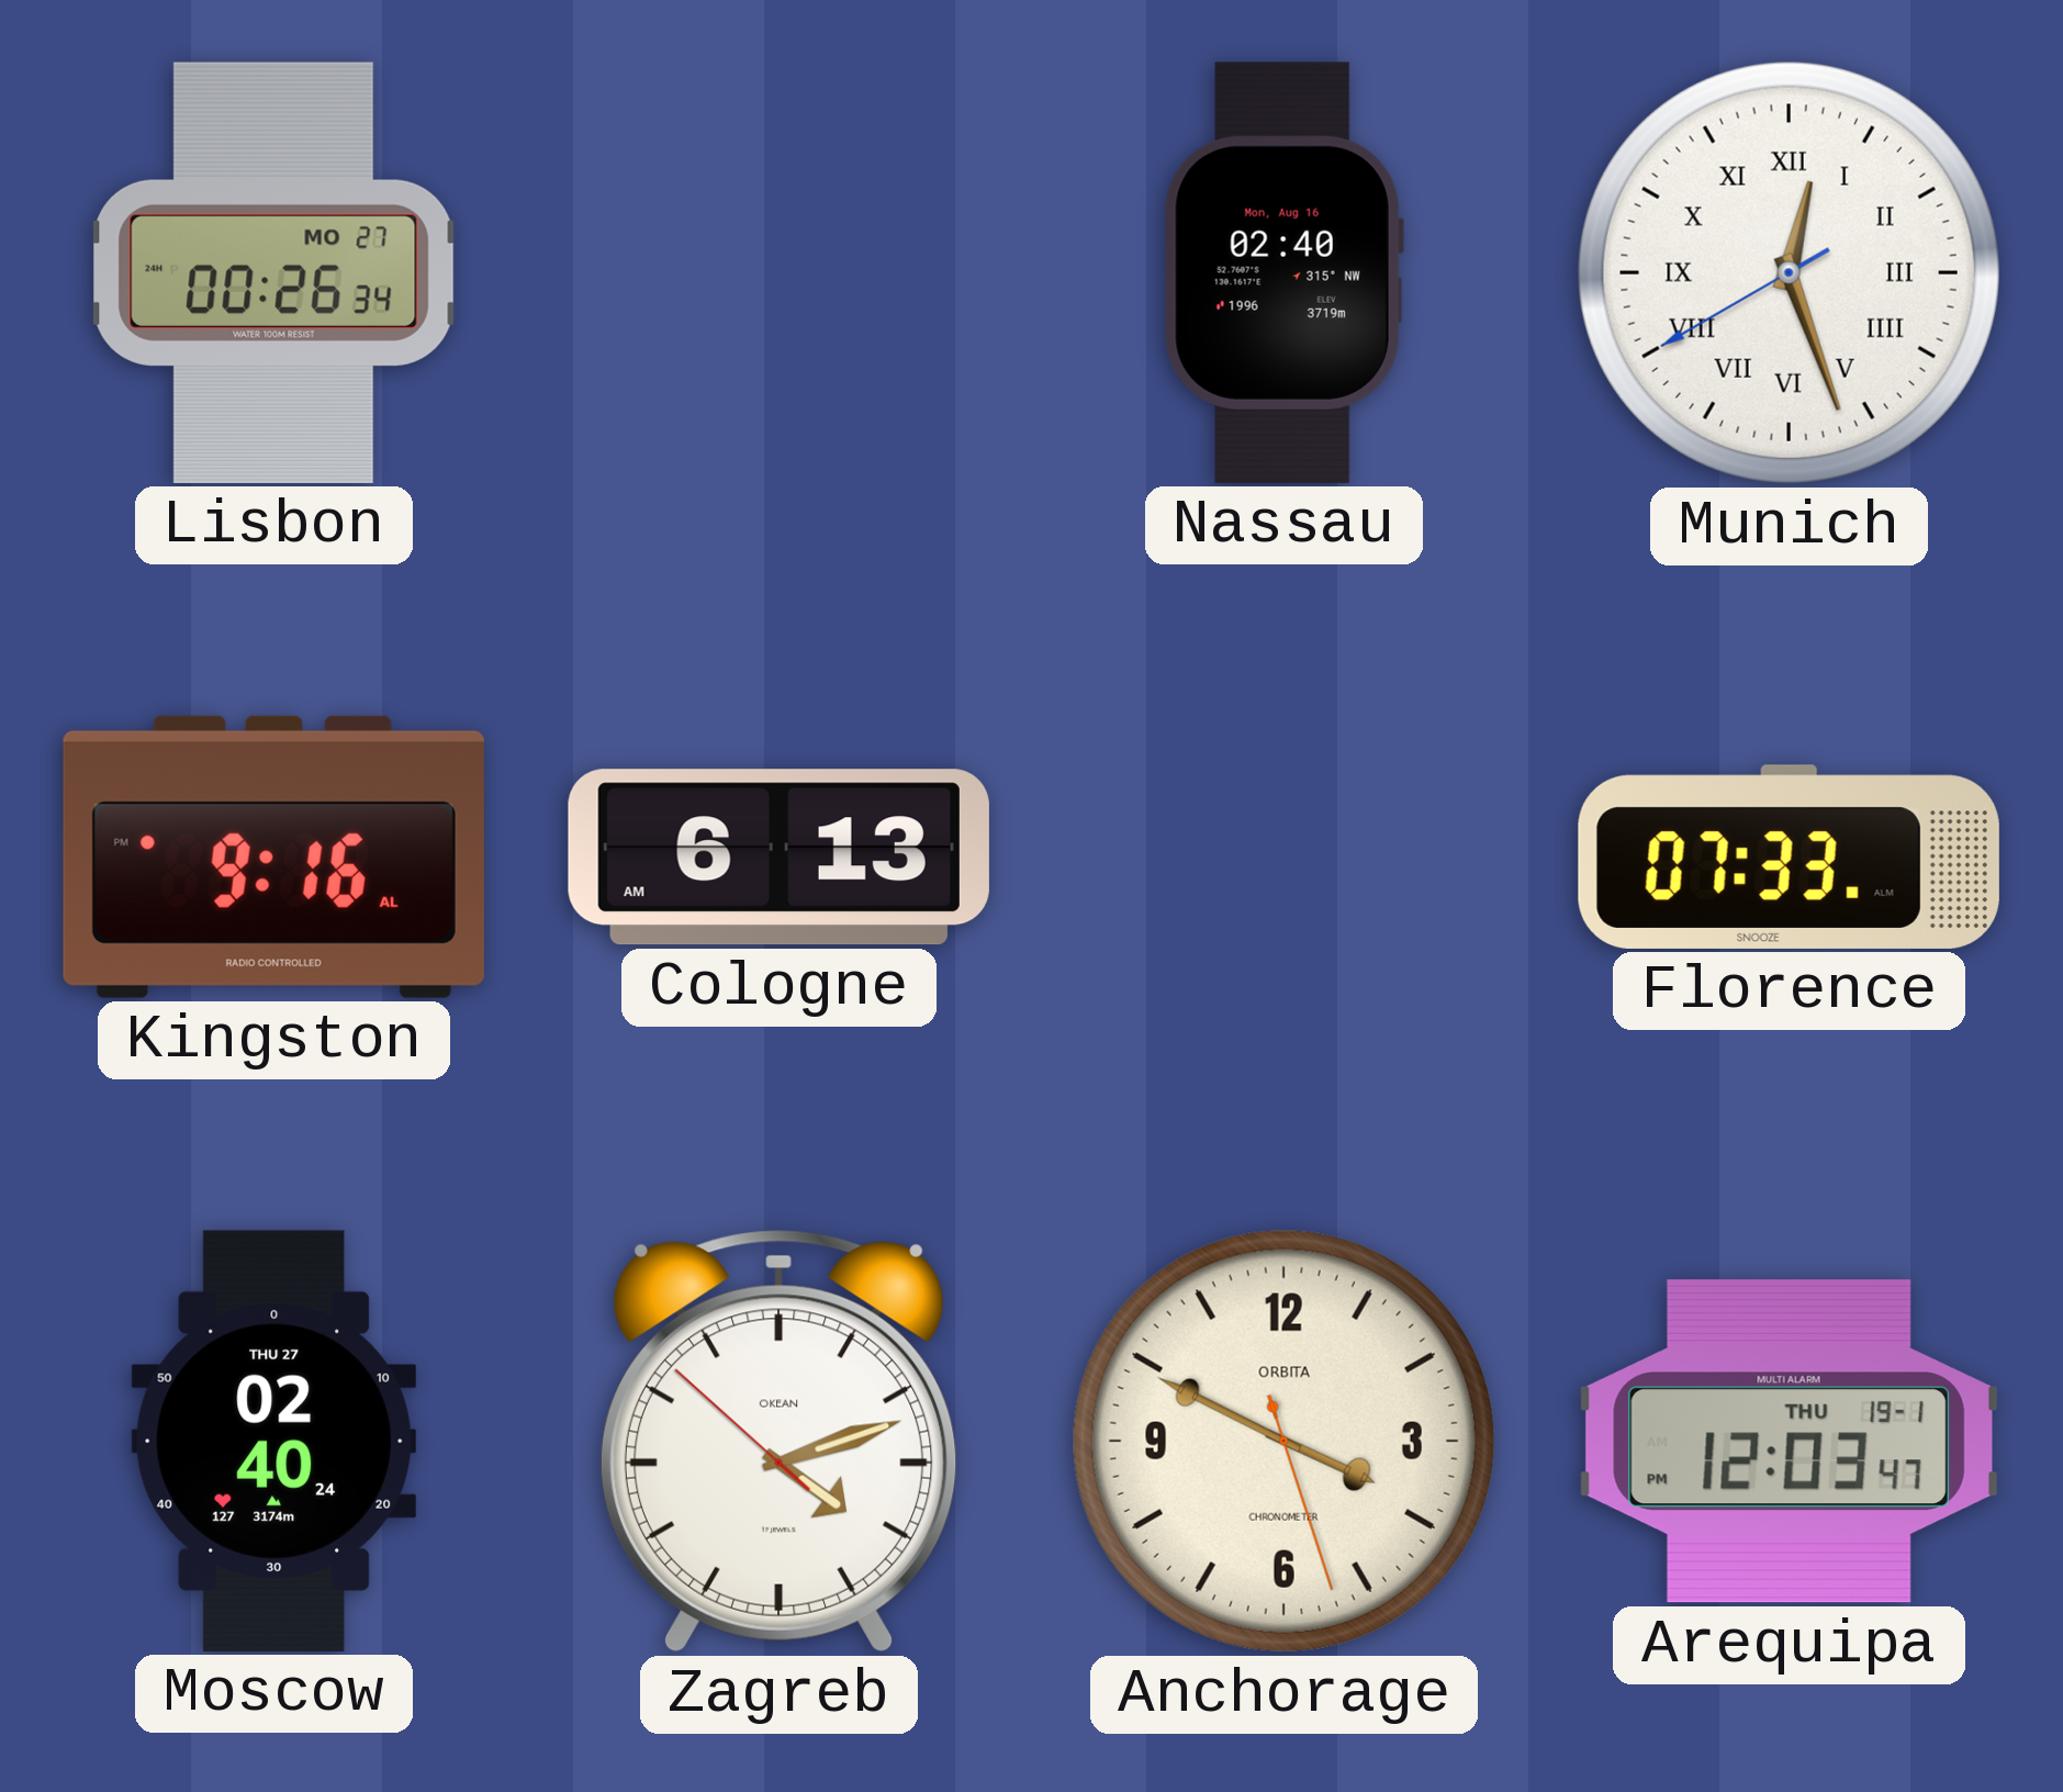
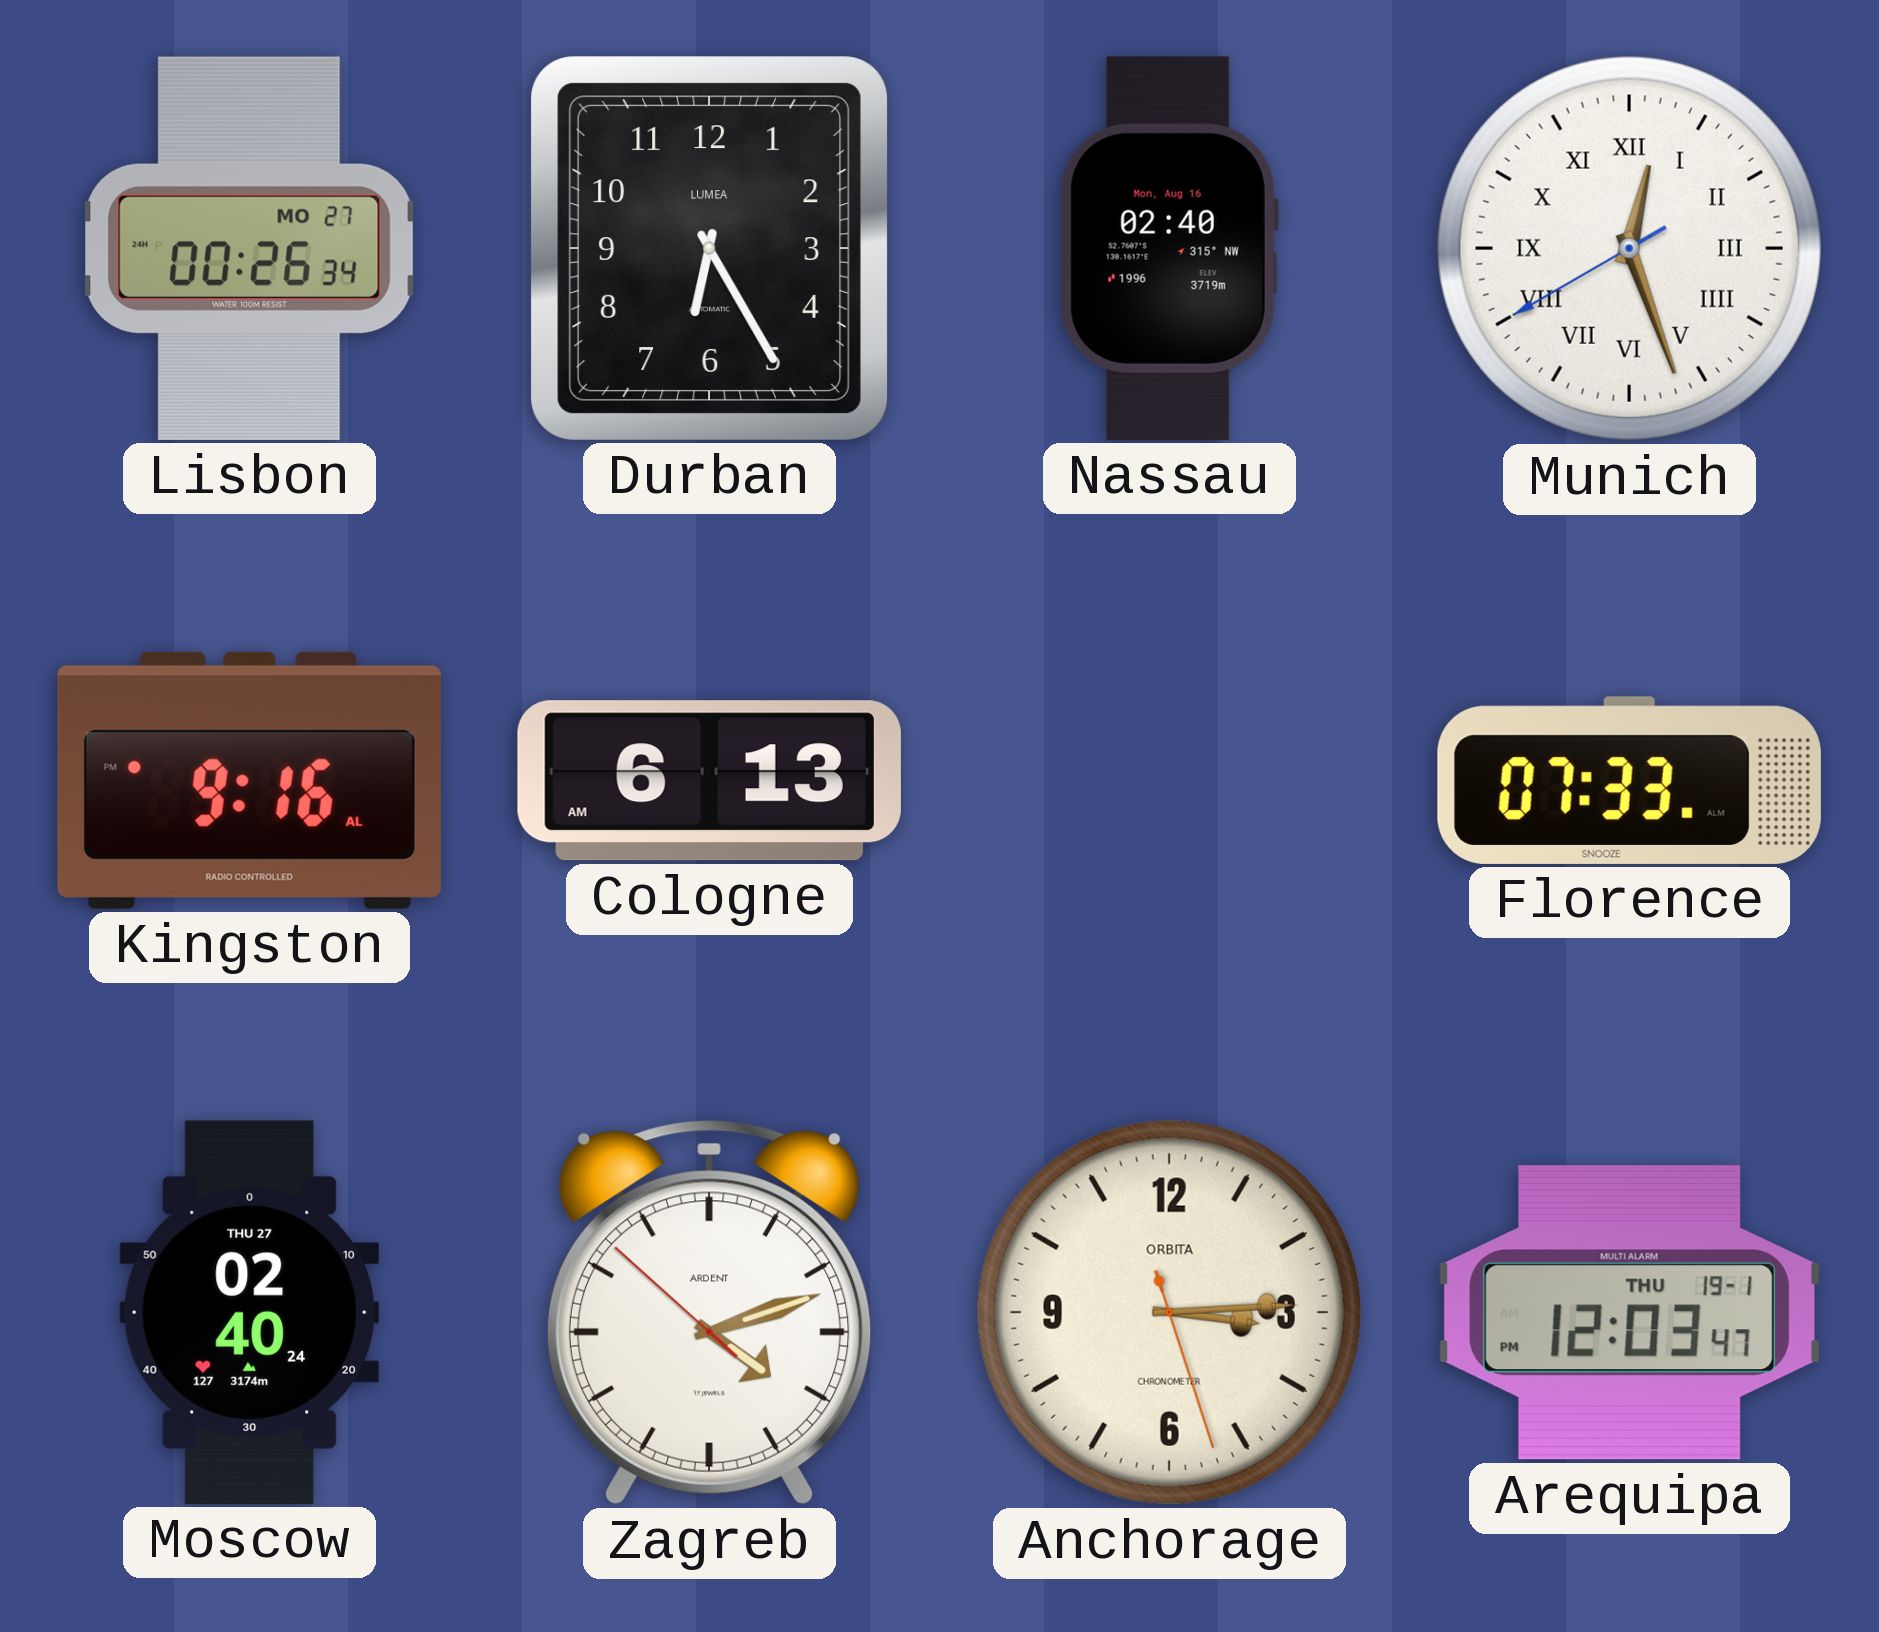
Durban: none -> 6:25
Zagreb brand: OKEAN -> ARDENT
Anchorage: 3:49 -> 3:14
